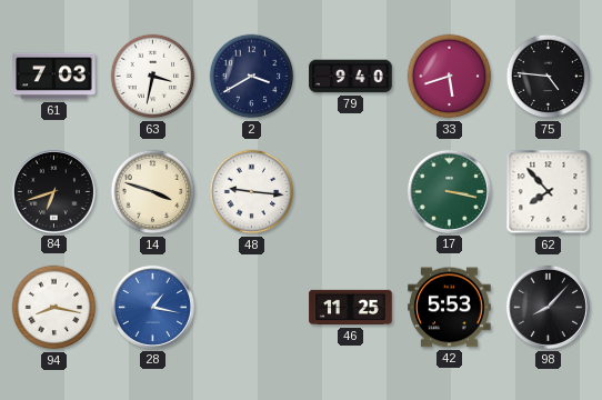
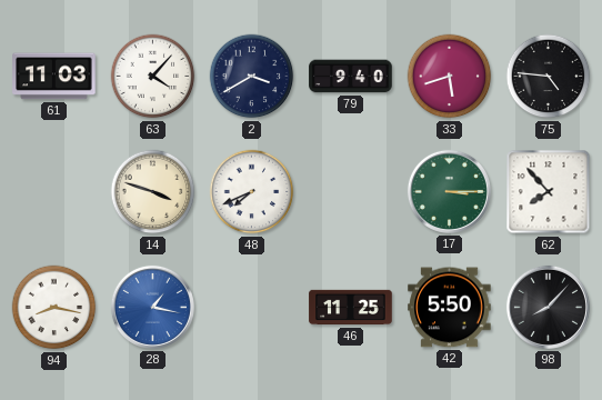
61: 7:03 -> 11:03
63: 3:32 -> 4:07
84: 6:42 -> none
48: 9:16 -> 7:41
17: 3:17 -> 3:15
42: 5:53 -> 5:50
